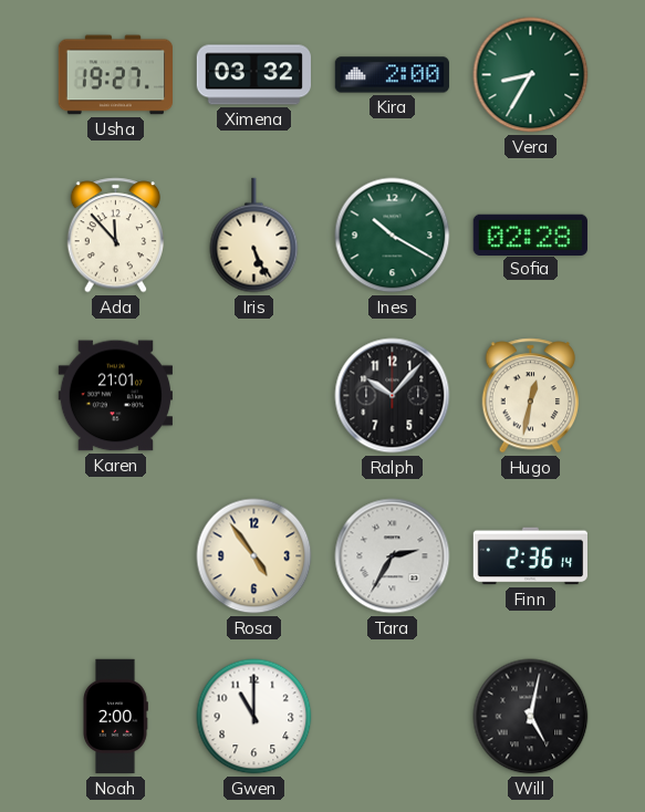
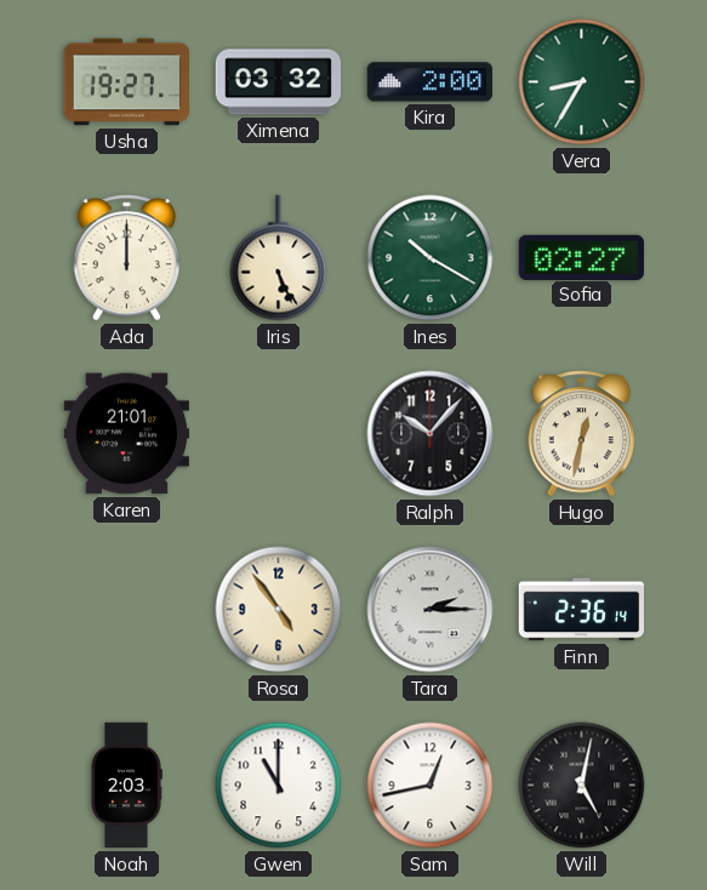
Ada: 11:53 -> 12:00
Sofia: 02:28 -> 02:27
Tara: 2:35 -> 2:15
Noah: 2:00 -> 2:03
Sam: none -> 12:43
